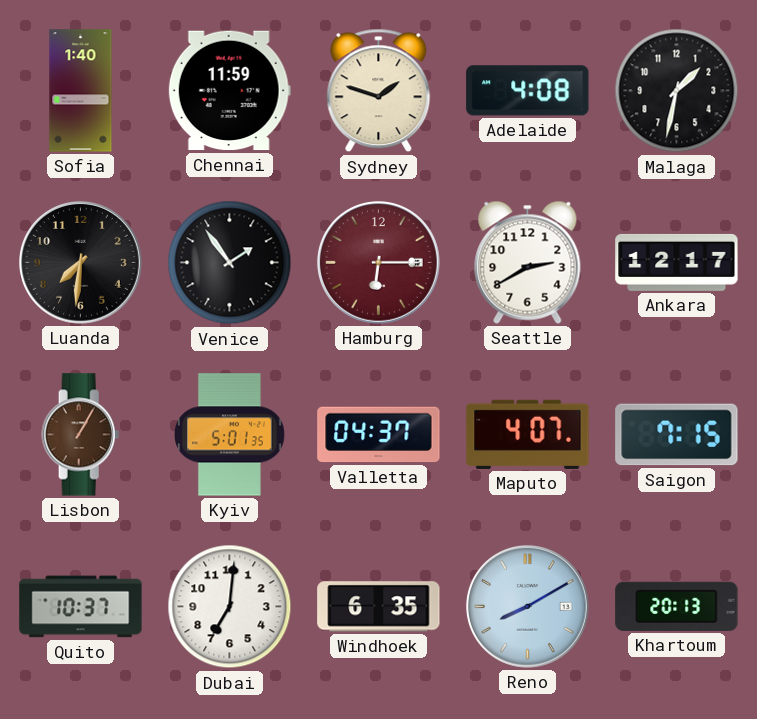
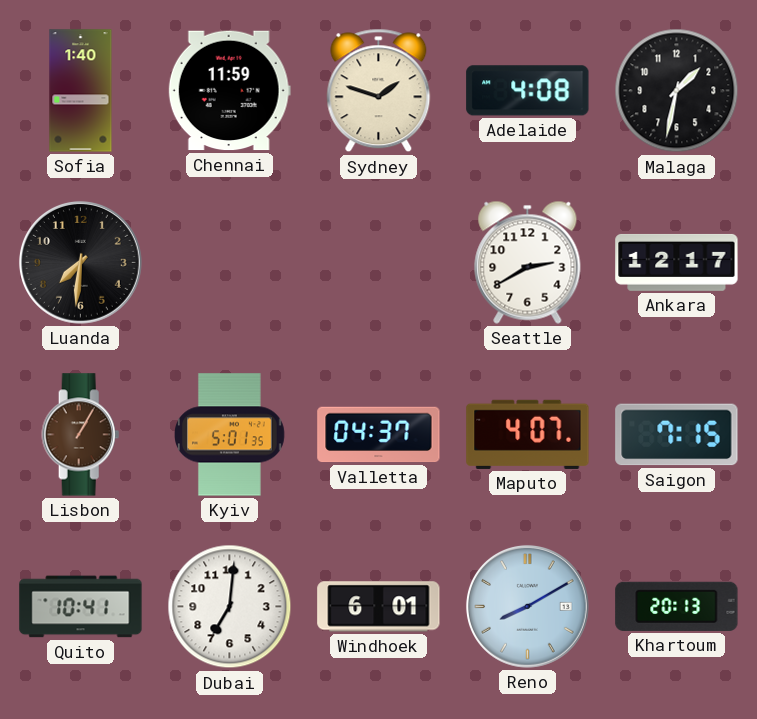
Venice: 1:54 -> none
Hamburg: 6:15 -> none
Quito: 10:37 -> 10:41
Windhoek: 6:35 -> 6:01
